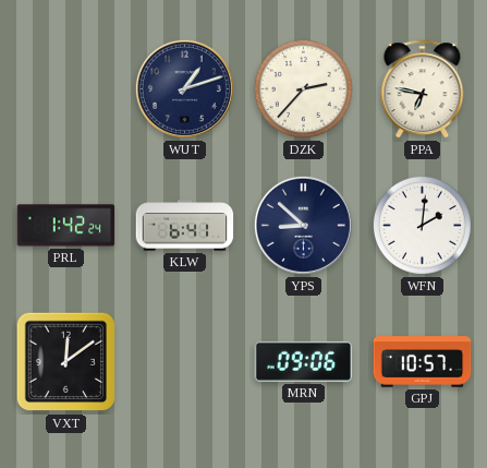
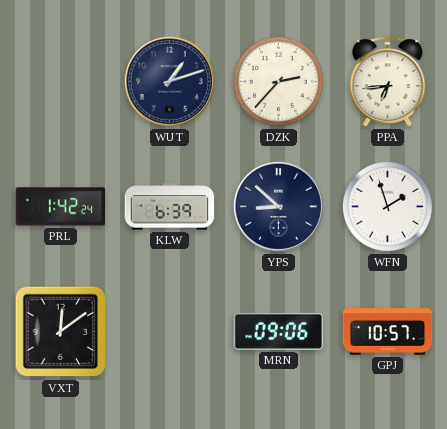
PPA: 6:47 -> 6:44
KLW: 6:41 -> 6:39
WFN: 2:01 -> 1:57
